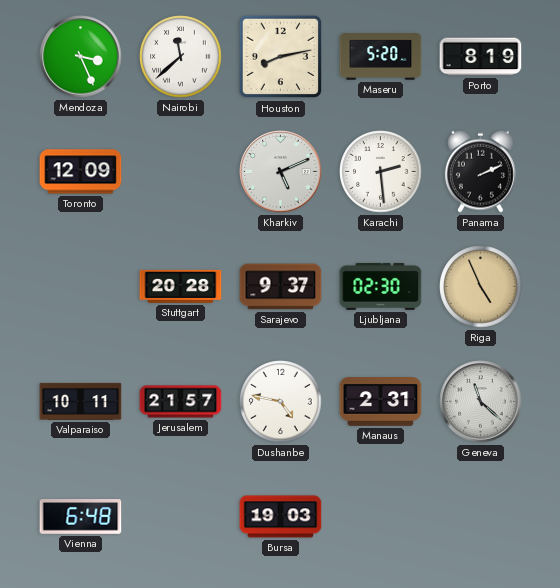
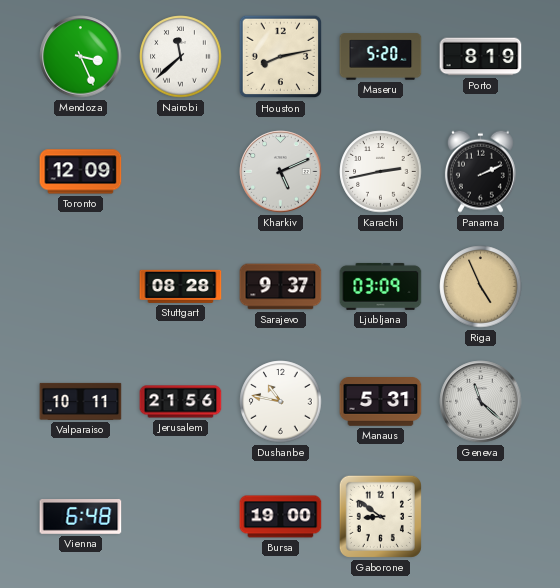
Karachi: 2:29 -> 2:43
Stuttgart: 20:28 -> 08:28
Ljubljana: 02:30 -> 03:09
Jerusalem: 21:57 -> 21:56
Dushanbe: 4:47 -> 10:47
Manaus: 2:31 -> 5:31
Bursa: 19:03 -> 19:00
Gaborone: none -> 8:51
